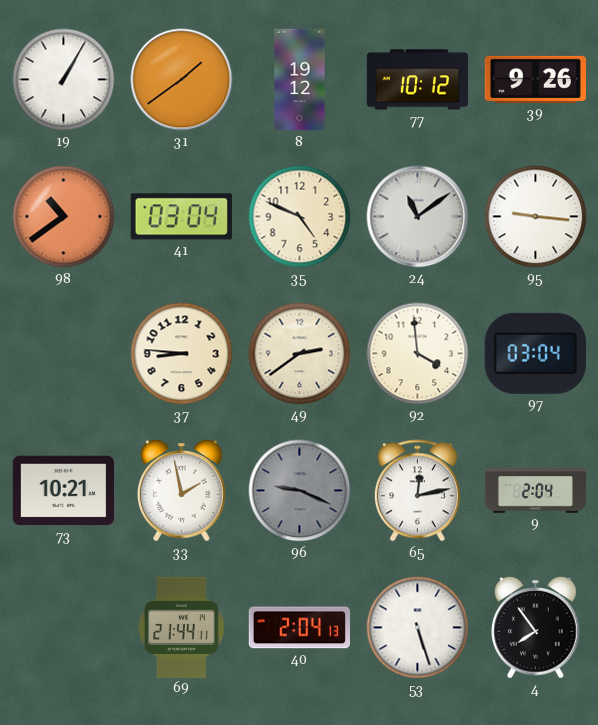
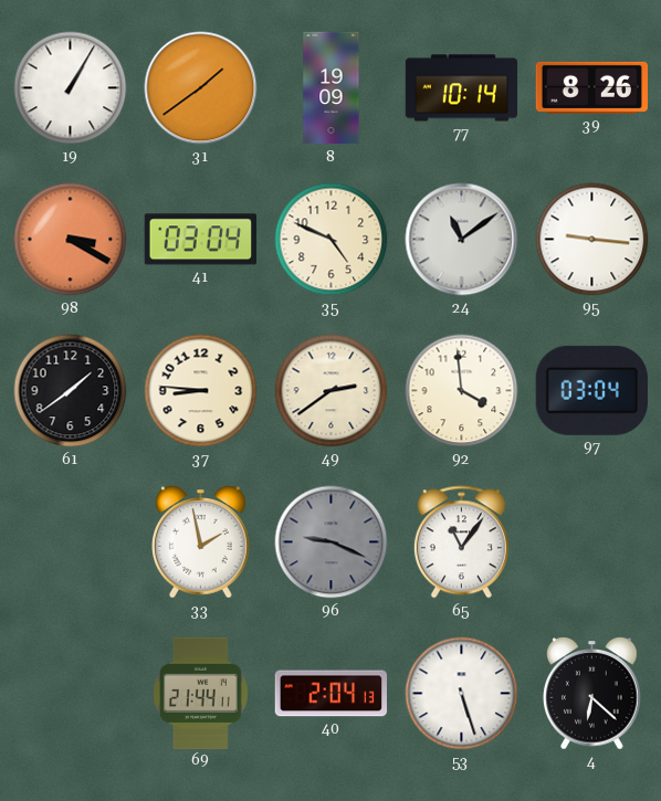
8: 19:12 -> 19:09
77: 10:12 -> 10:14
39: 9:26 -> 8:26
98: 10:39 -> 3:20
61: none -> 1:39
73: 10:21 -> none
65: 12:13 -> 11:06
9: 2:04 -> none
4: 7:54 -> 6:22
